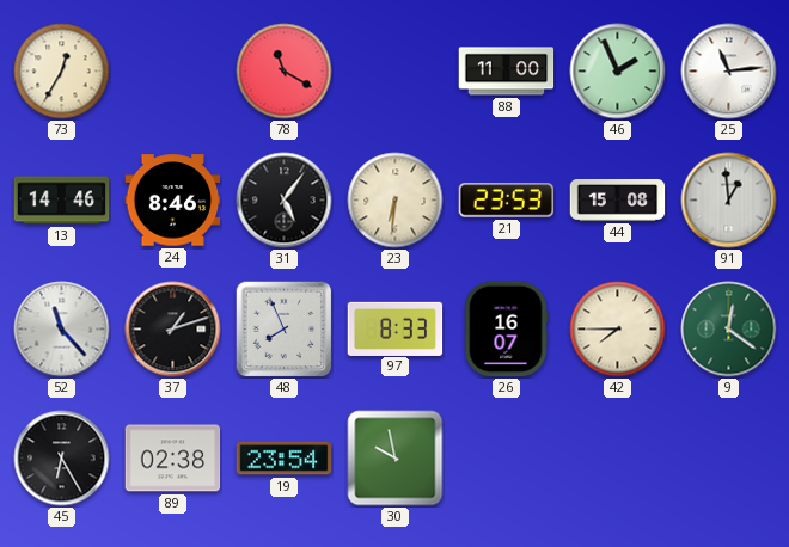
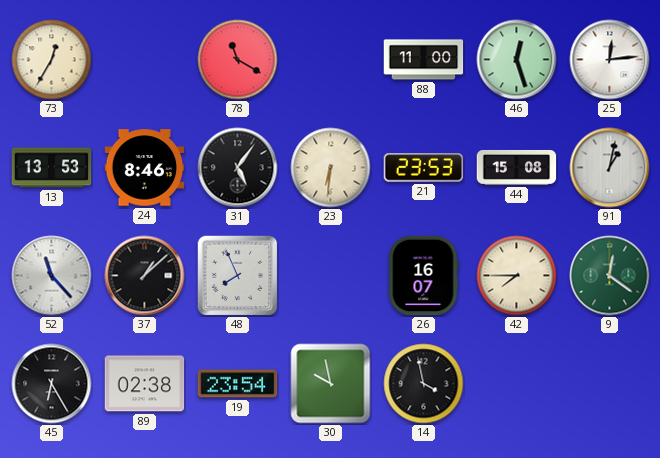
46: 1:56 -> 12:27
25: 11:14 -> 12:14
13: 14:46 -> 13:53
91: 12:59 -> 1:02
37: 1:12 -> 1:08
97: 8:33 -> none
14: none -> 3:58
